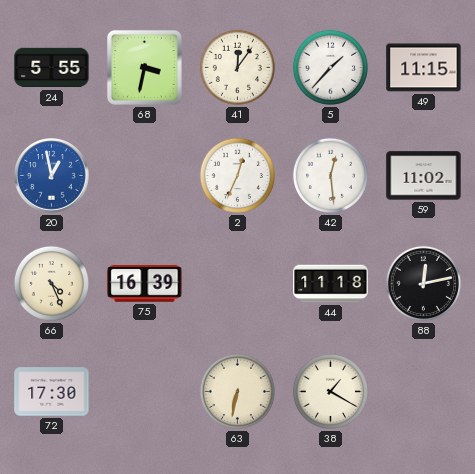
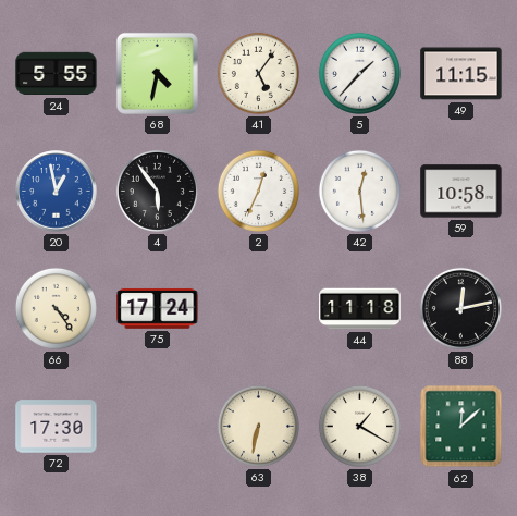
68: 3:32 -> 4:32
41: 12:06 -> 5:06
4: none -> 5:54
59: 11:02 -> 10:58
66: 4:26 -> 4:24
75: 16:39 -> 17:24
62: none -> 12:08
